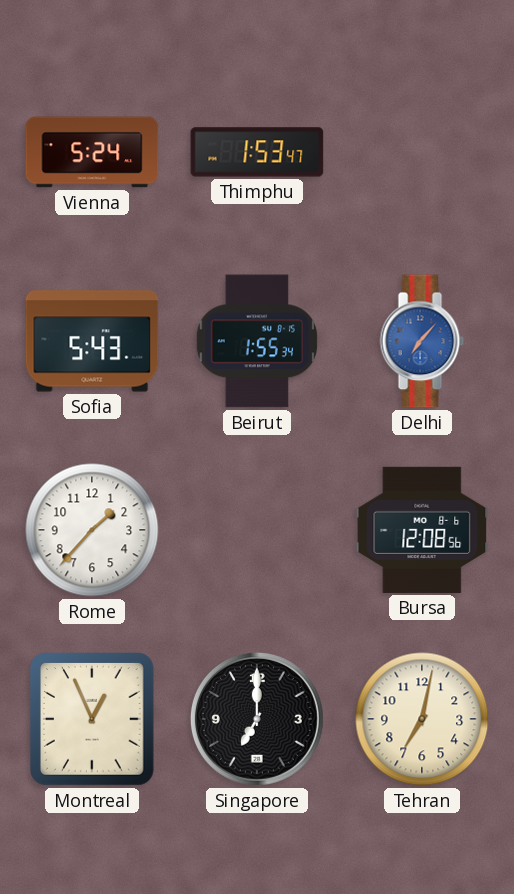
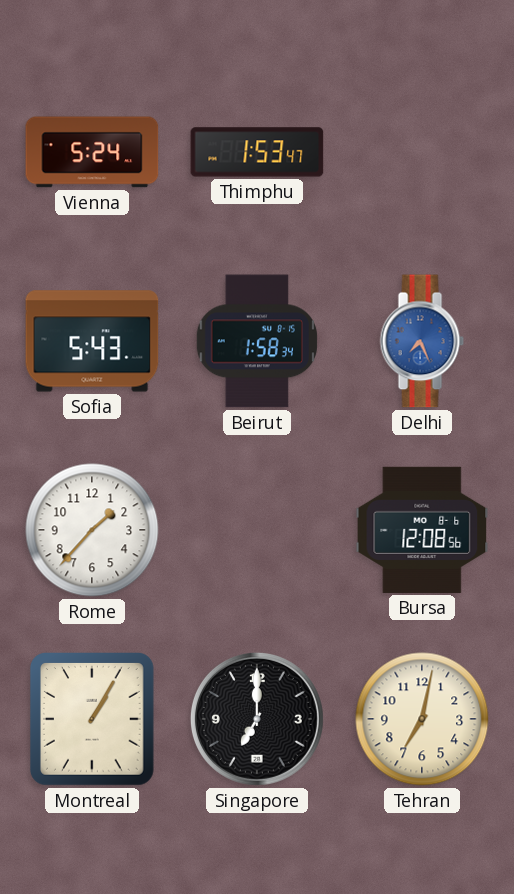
Beirut: 1:55 -> 1:58
Delhi: 7:07 -> 7:26
Montreal: 12:56 -> 1:05
